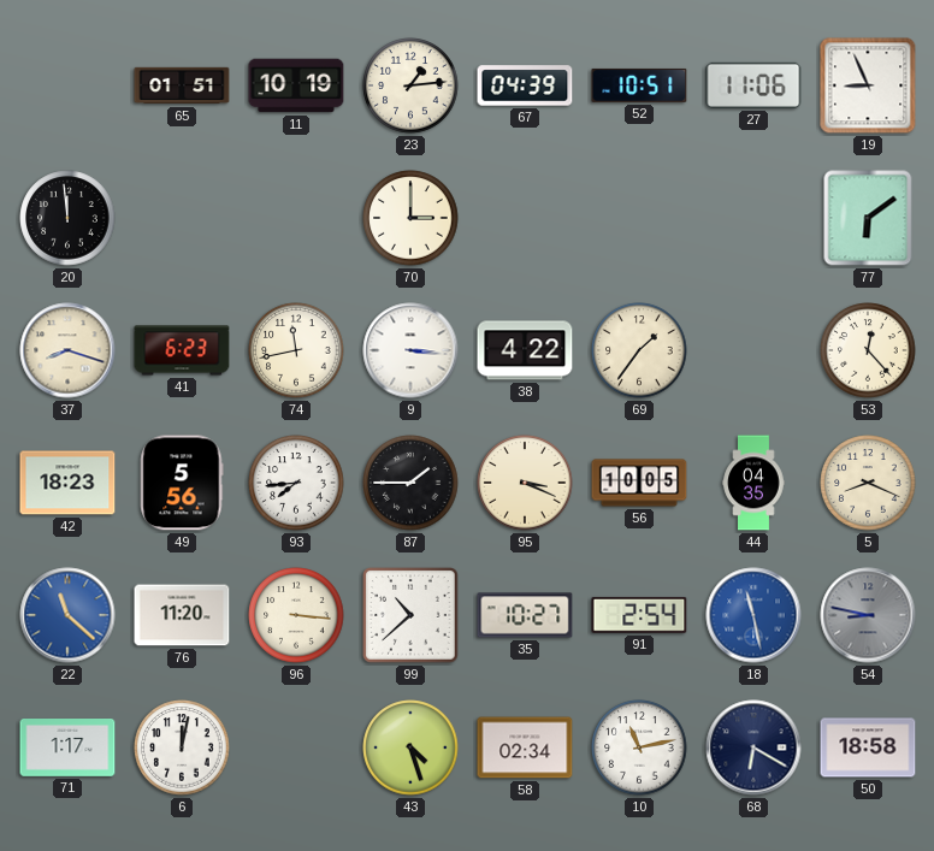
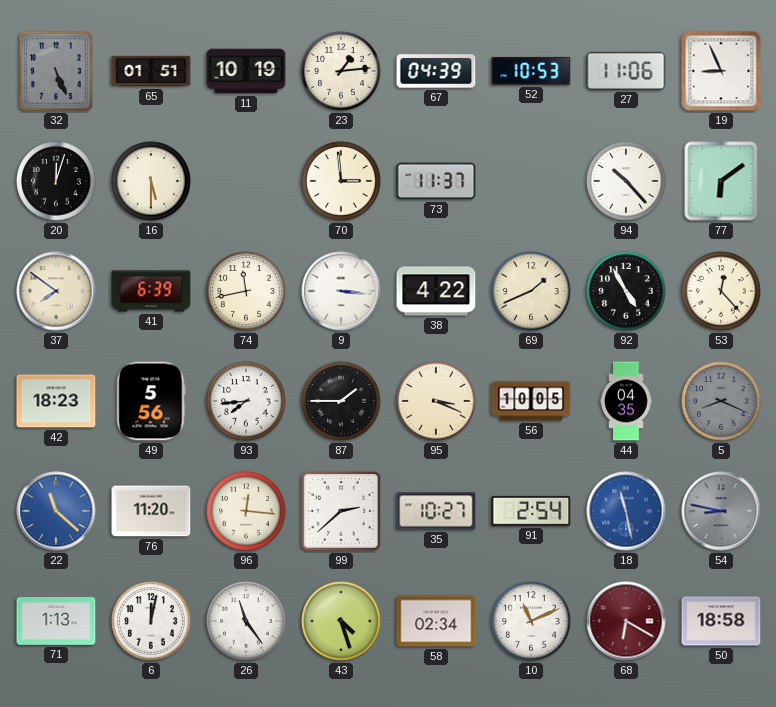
32: none -> 5:26
52: 10:51 -> 10:53
20: 11:59 -> 12:03
16: none -> 5:30
70: 3:00 -> 2:59
73: none -> 11:37
94: none -> 10:23
37: 8:18 -> 7:51
41: 6:23 -> 6:39
69: 1:36 -> 1:41
92: none -> 4:55
5 dial: cream -> grey
96: 3:16 -> 12:16
99: 10:38 -> 2:38
71: 1:17 -> 1:13
26: none -> 11:24
10: 11:13 -> 11:11
68 dial: navy -> burgundy
